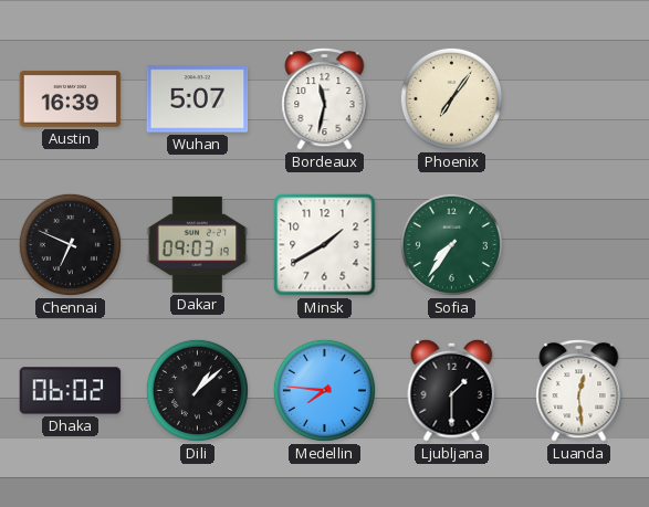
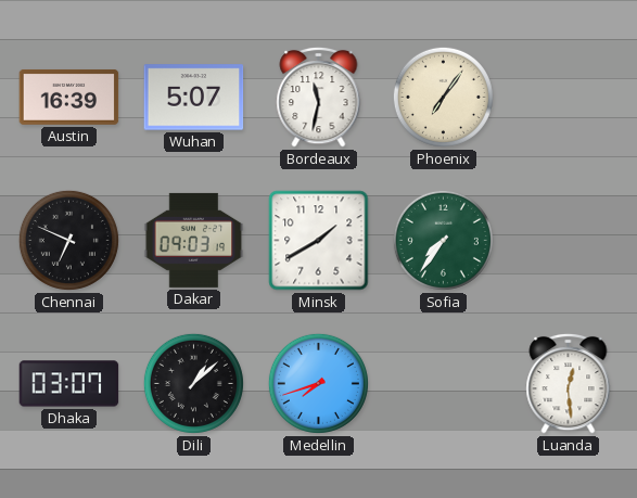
Dhaka: 06:02 -> 03:07
Medellin: 7:46 -> 7:42
Ljubljana: 1:30 -> none
